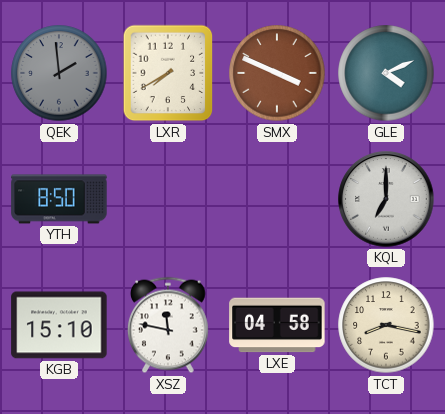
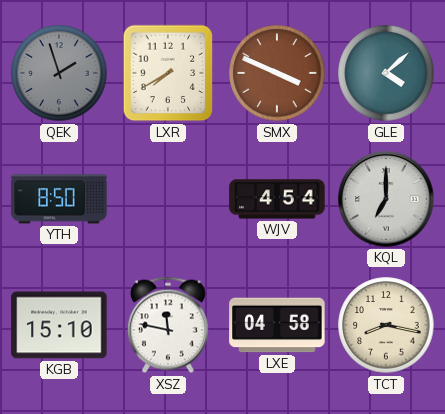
QEK: 1:59 -> 1:57
GLE: 4:11 -> 4:08
WJV: none -> 4:54
